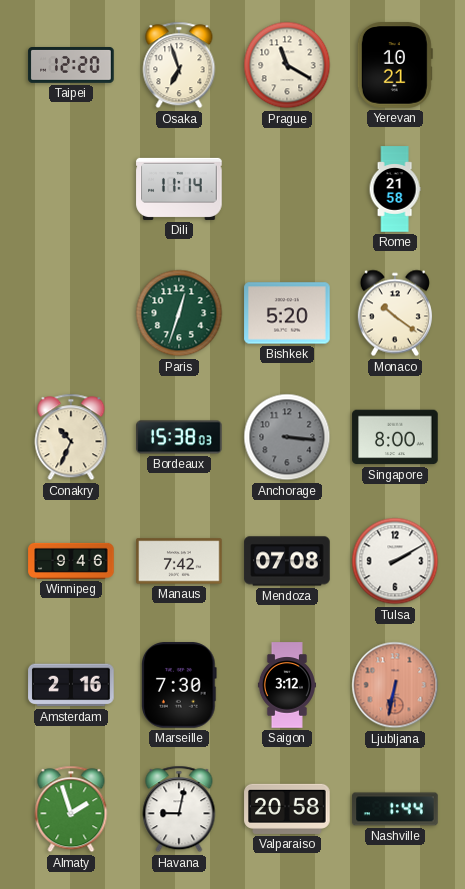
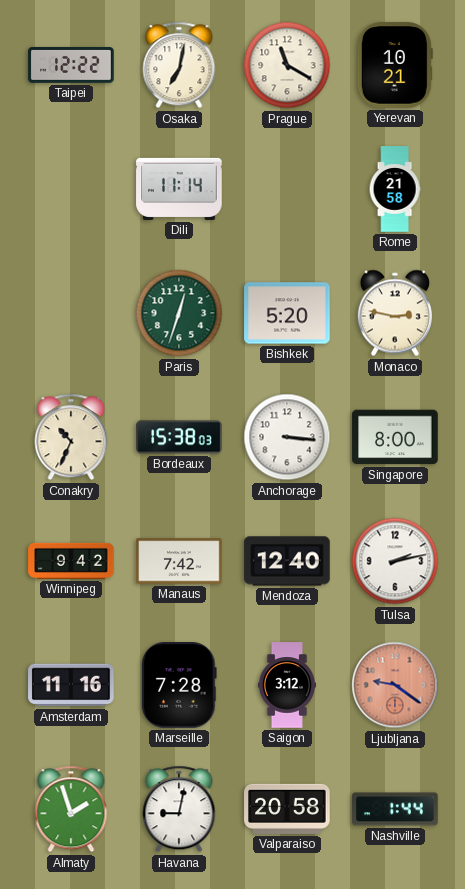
Taipei: 12:20 -> 12:22
Osaka: 6:57 -> 7:02
Monaco: 10:21 -> 2:47
Anchorage dial: grey -> white
Winnipeg: 9:46 -> 9:42
Mendoza: 07:08 -> 12:40
Tulsa: 2:10 -> 2:13
Amsterdam: 2:16 -> 11:16
Marseille: 7:30 -> 7:28
Ljubljana: 6:32 -> 9:21
